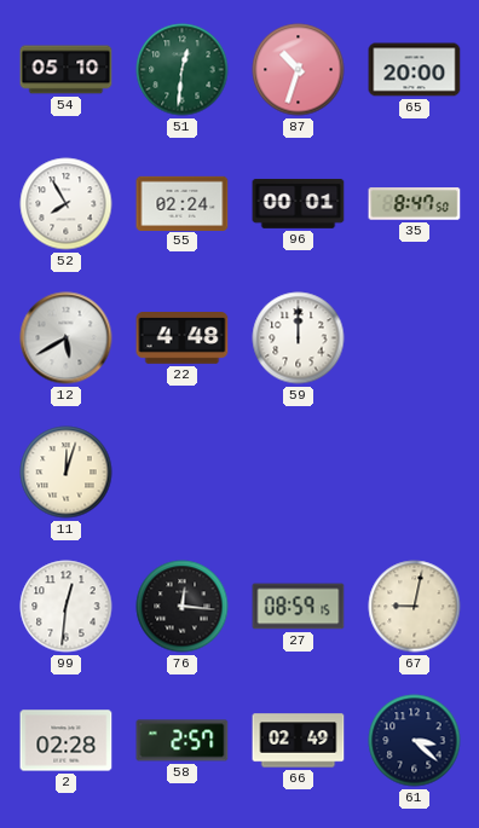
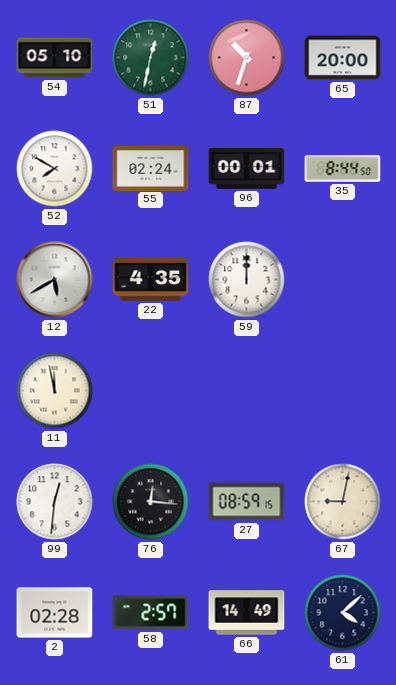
51: 12:31 -> 12:32
52: 7:55 -> 7:50
35: 8:47 -> 8:44
22: 4:48 -> 4:35
11: 12:03 -> 11:58
66: 02:49 -> 14:49
61: 3:22 -> 4:08
